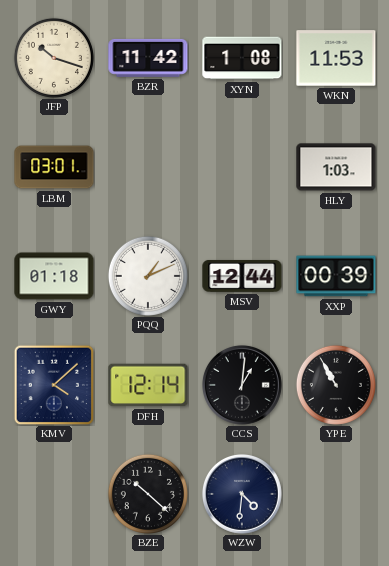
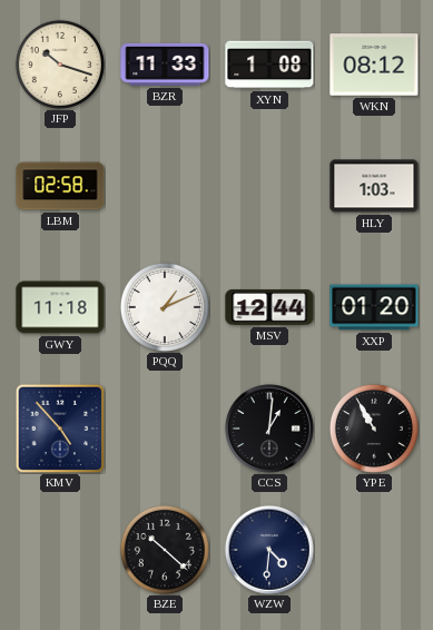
BZR: 11:42 -> 11:33
WKN: 11:53 -> 08:12
LBM: 03:01 -> 02:58
GWY: 01:18 -> 11:18
XXP: 00:39 -> 01:20
KMV: 4:08 -> 4:53
DFH: 12:14 -> none
